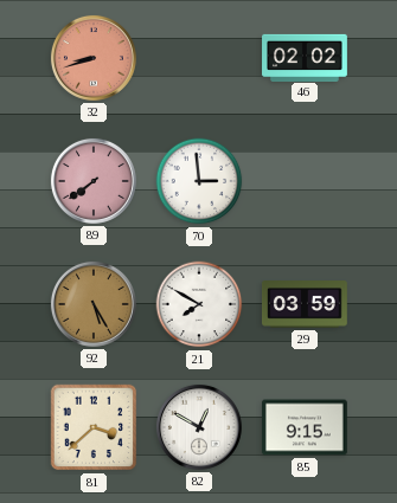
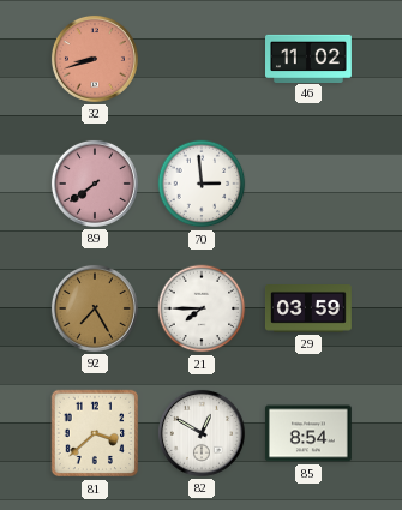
46: 02:02 -> 11:02
92: 5:25 -> 7:25
21: 7:50 -> 7:45
85: 9:15 -> 8:54
